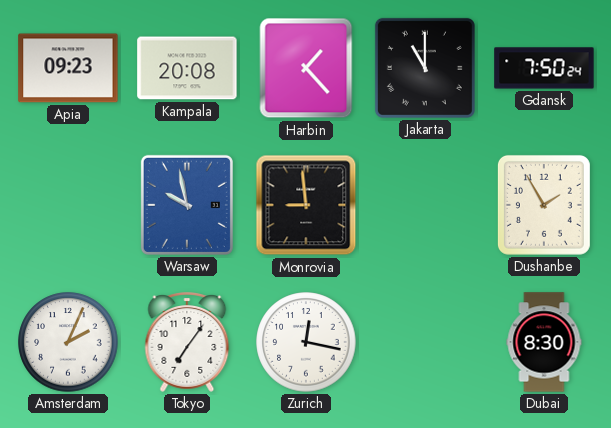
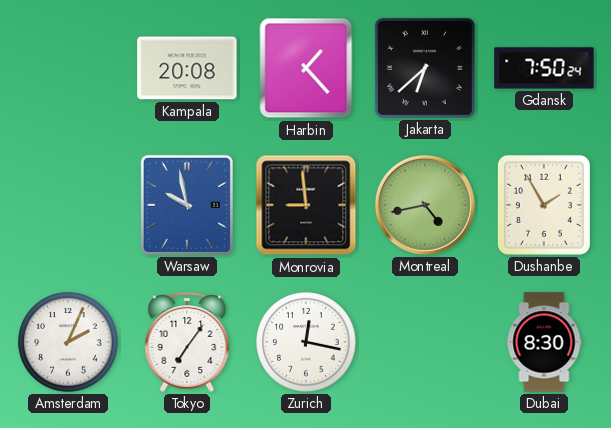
Apia: 09:23 -> none
Jakarta: 11:00 -> 6:38
Montreal: none -> 4:43
